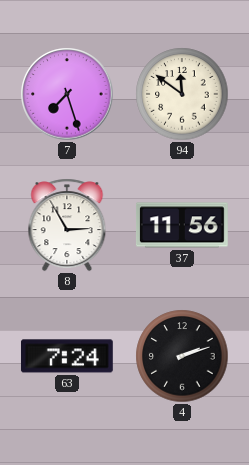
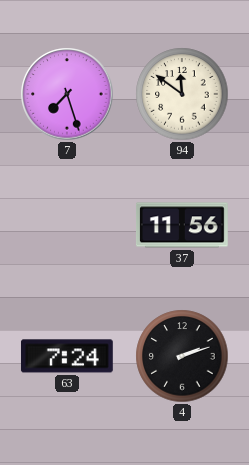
8: 2:55 -> none
